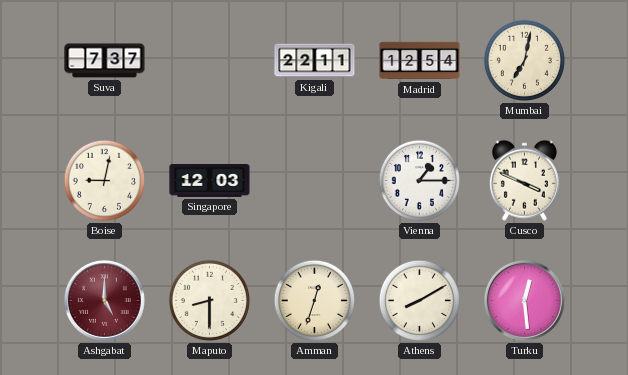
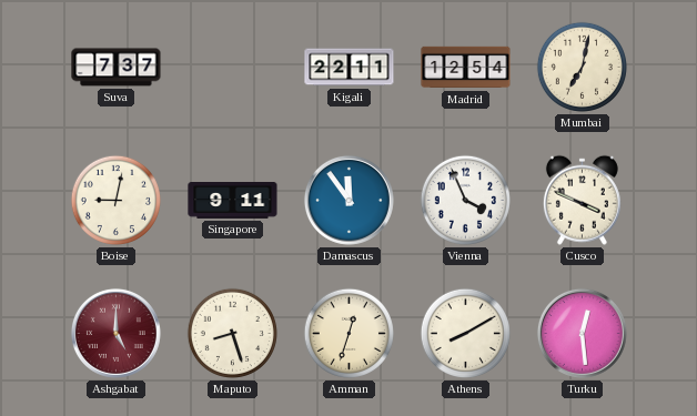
Singapore: 12:03 -> 9:11
Damascus: none -> 11:54
Vienna: 1:15 -> 3:56
Maputo: 8:30 -> 8:27
